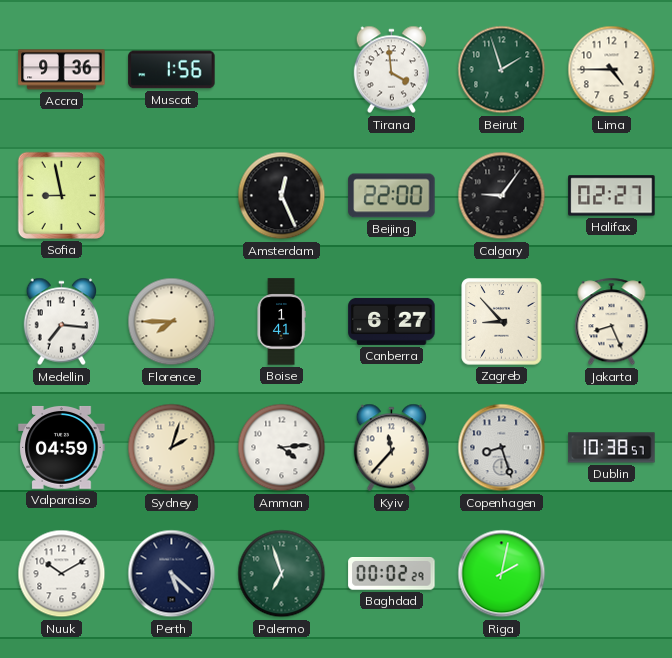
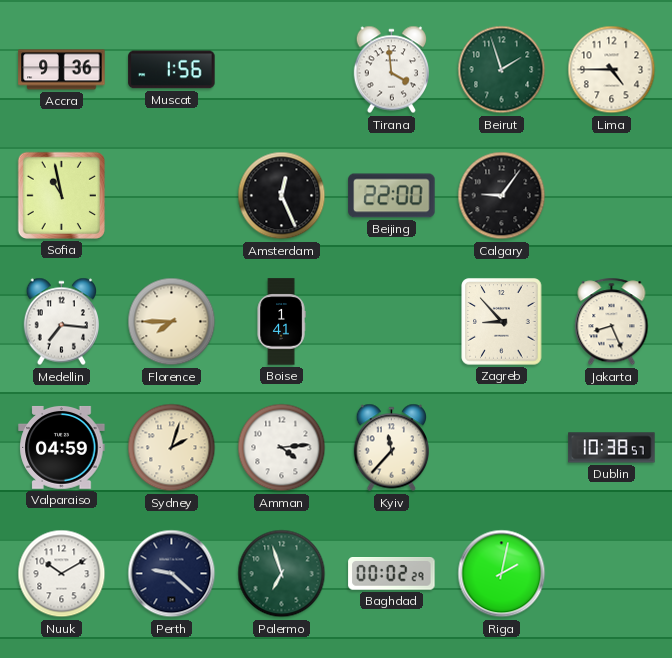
Sofia: 8:58 -> 10:58
Halifax: 02:27 -> none
Canberra: 6:27 -> none
Copenhagen: 8:27 -> none
Perth: 5:22 -> 9:22
